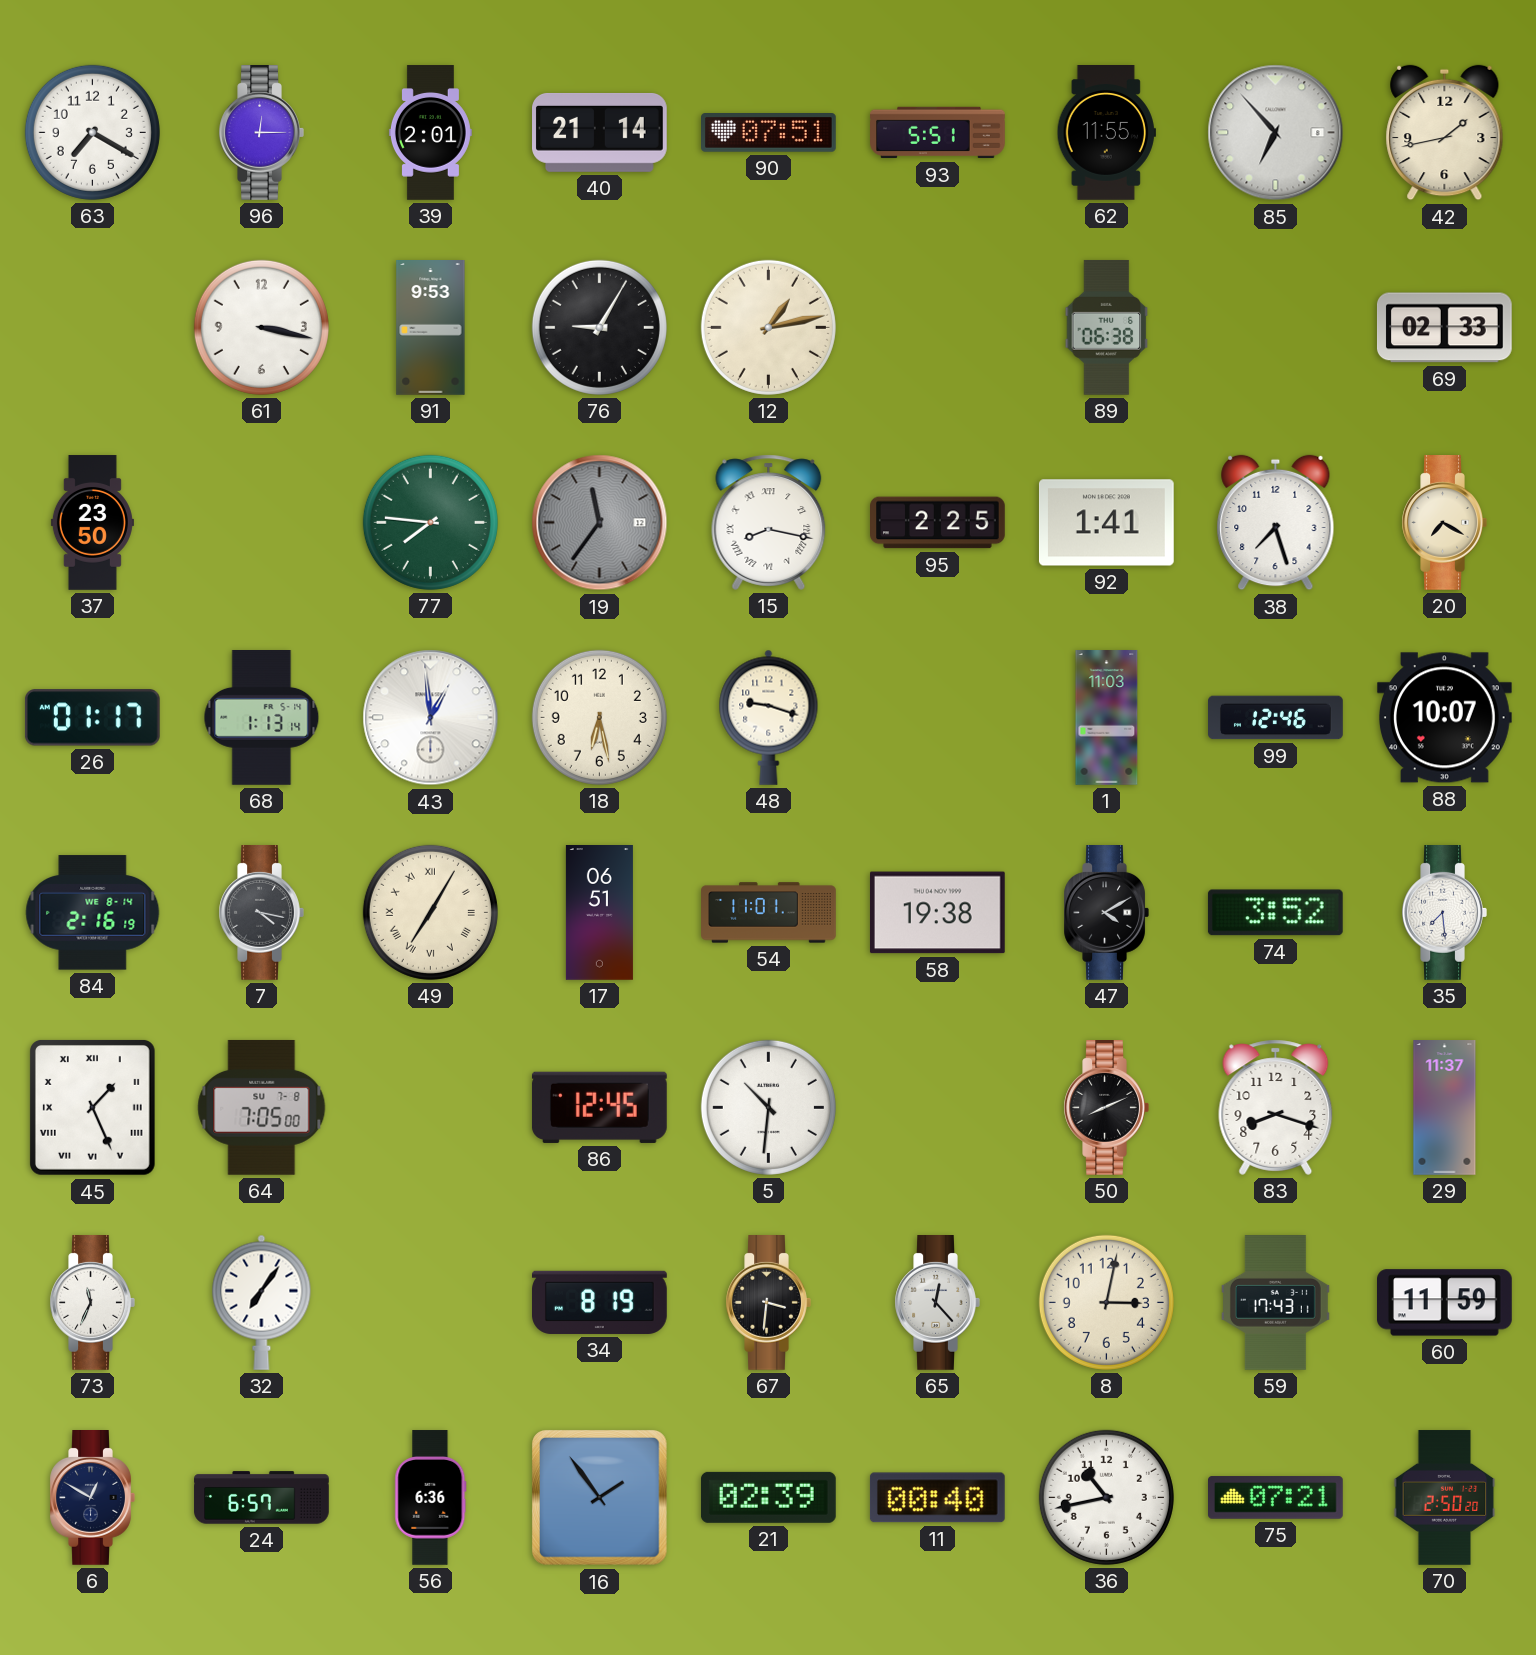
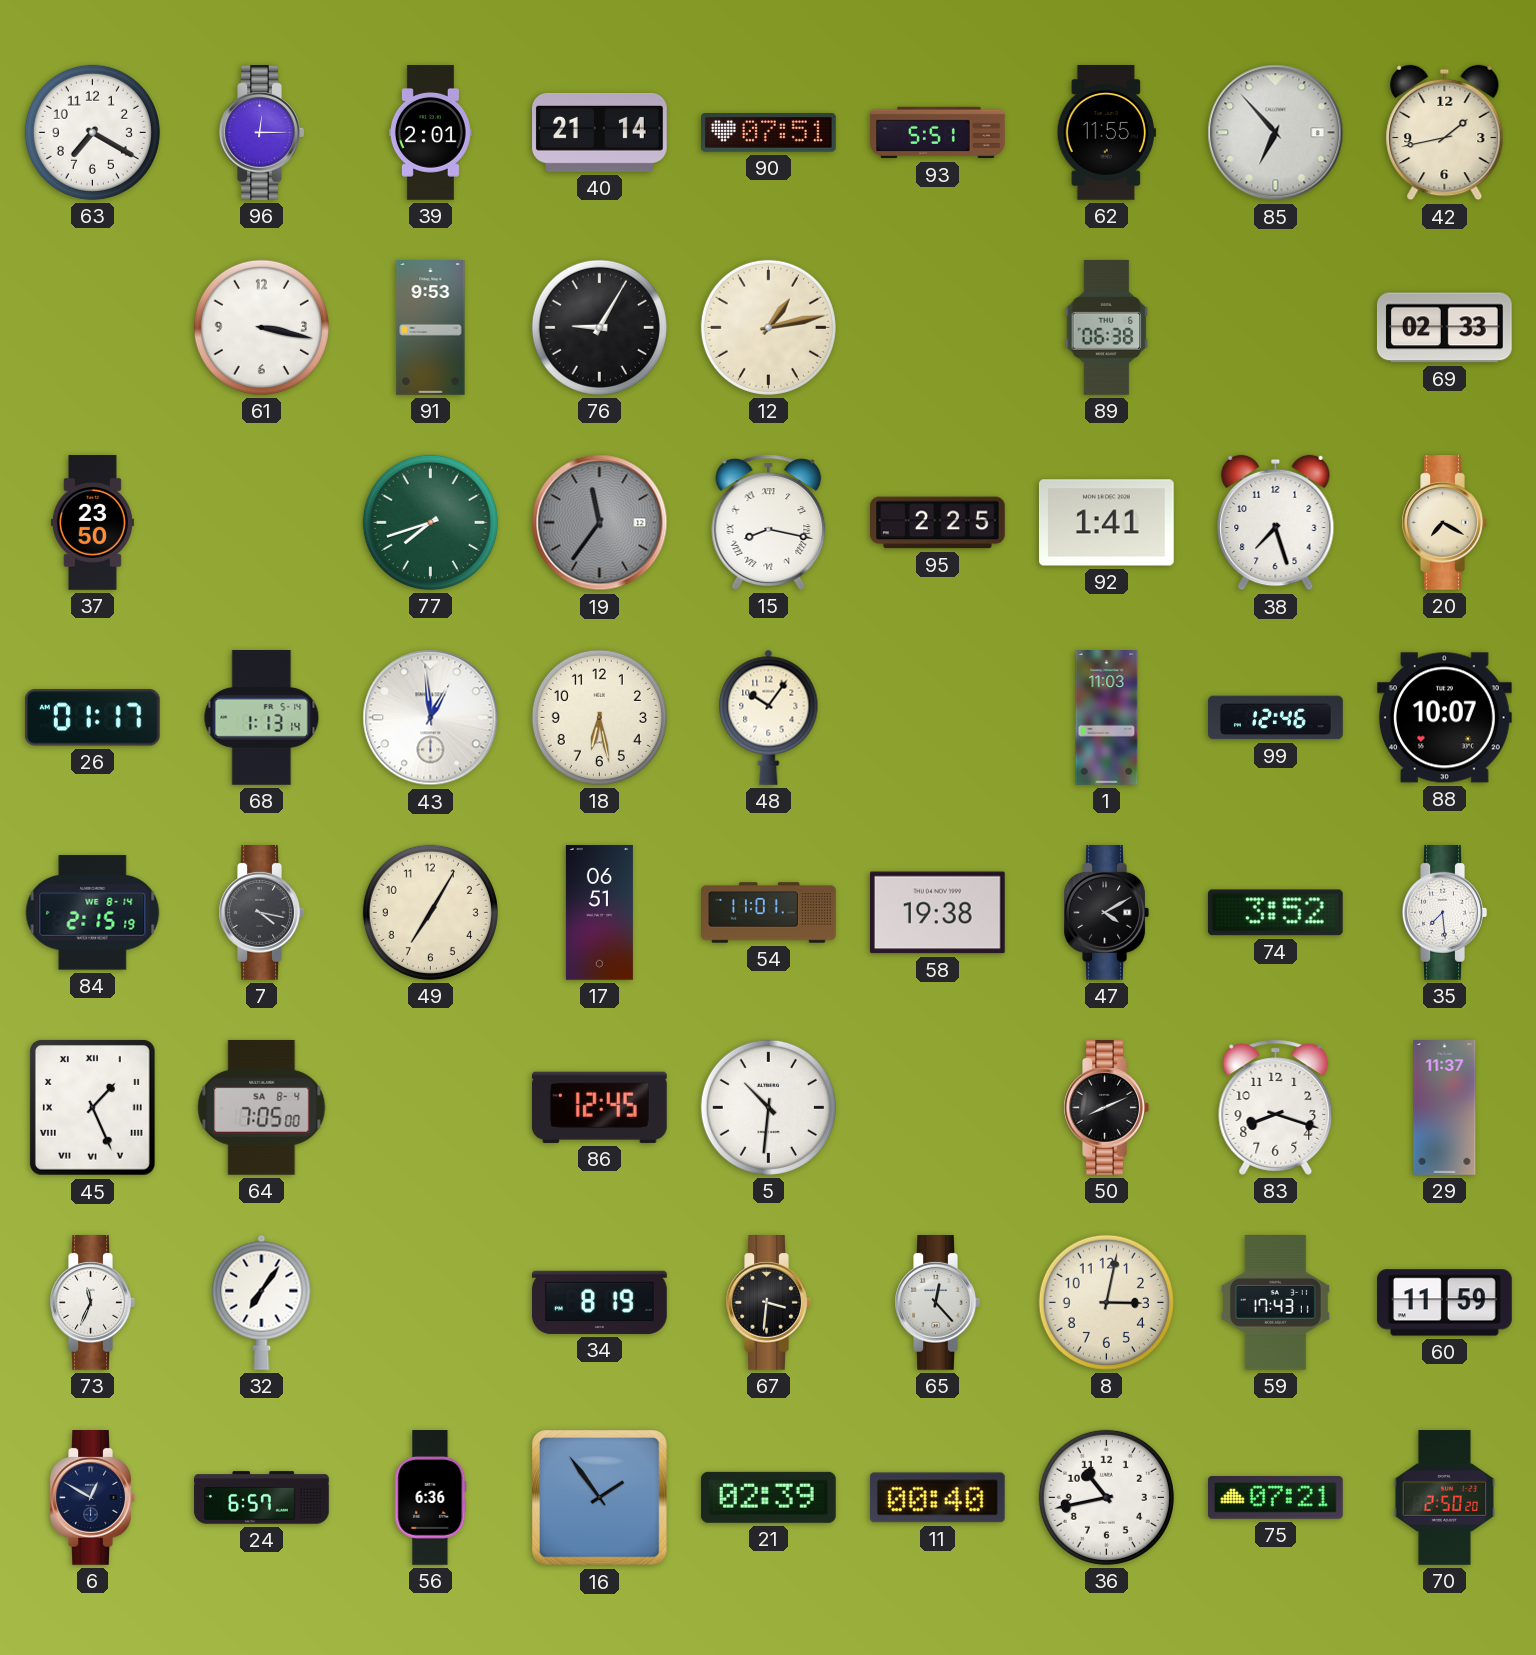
77: 7:46 -> 7:42
48: 9:18 -> 10:06
84: 2:16 -> 2:15
49 numerals: Roman -> Arabic
64 date: SU 7-8 -> SA 8-4
